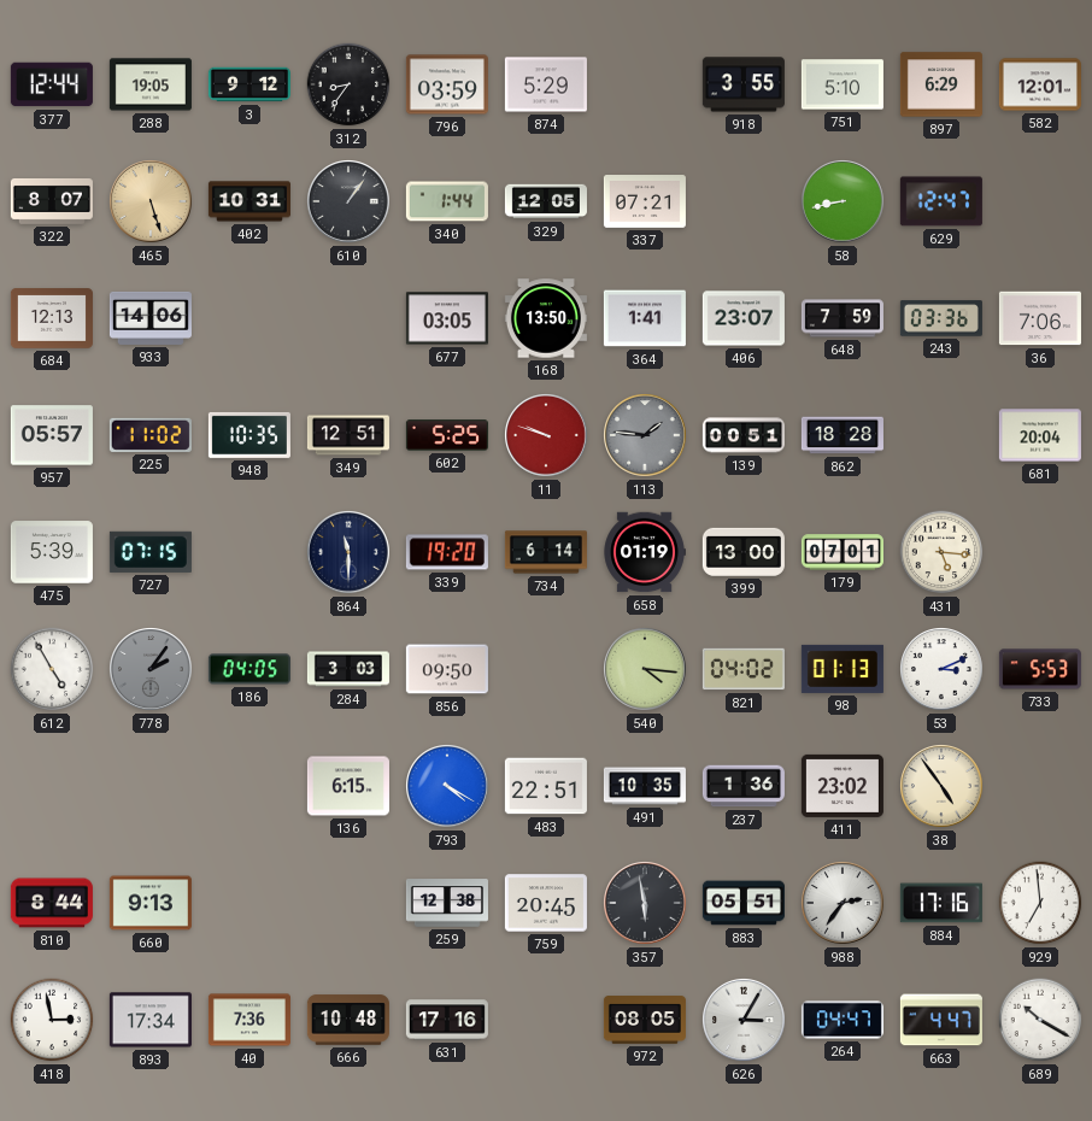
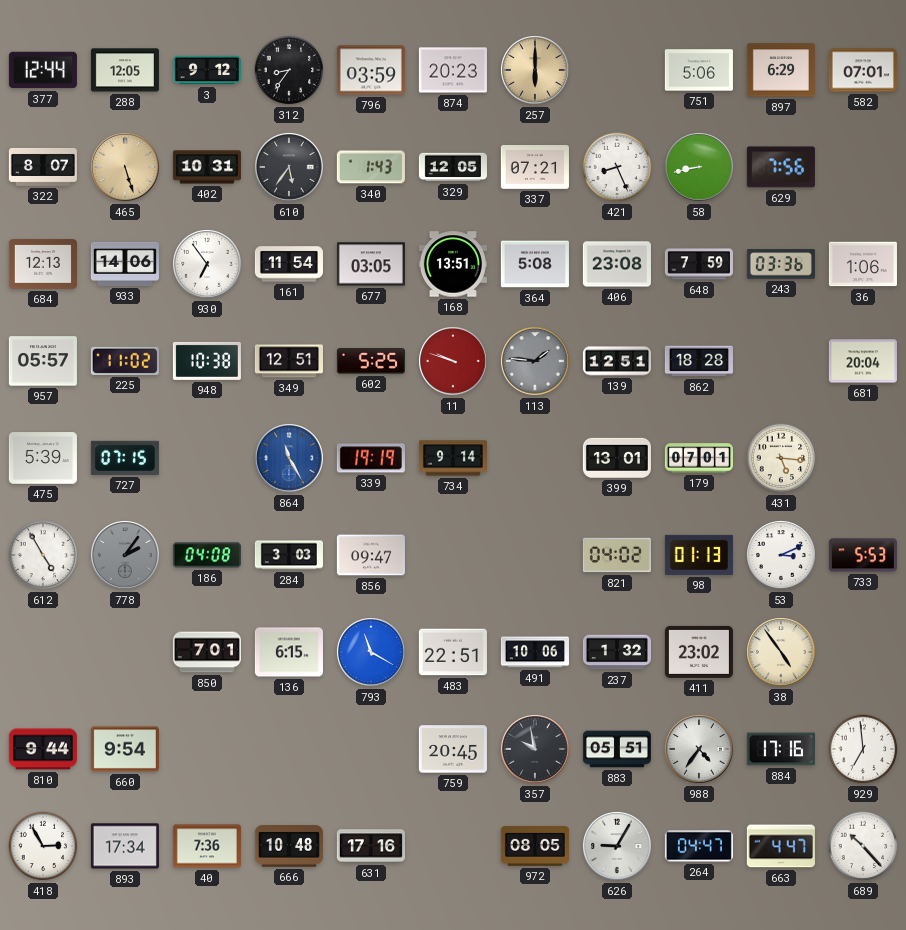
288: 19:05 -> 12:05
874: 5:29 -> 20:23
257: none -> 6:00
918: 3:55 -> none
751: 5:10 -> 5:06
582: 12:01 -> 07:01
610: 1:06 -> 5:36
340: 1:44 -> 1:43
421: none -> 8:26
629: 12:47 -> 7:56
930: none -> 6:54
161: none -> 11:54
168: 13:50 -> 13:51
364: 1:41 -> 5:08
406: 23:07 -> 23:08
36: 7:06 -> 1:06
948: 10:35 -> 10:38
139: 00:51 -> 12:51
864: 11:30 -> 11:25
864 dial: navy -> blue
339: 19:20 -> 19:19
734: 6:14 -> 9:14
658: 01:19 -> none
399: 13:00 -> 13:01
186: 04:05 -> 04:08
856: 09:50 -> 09:47
540: 4:16 -> none
850: none -> 7:01
793: 4:20 -> 11:20
491: 10:35 -> 10:06
237: 1:36 -> 1:32
810: 8:44 -> 9:44
660: 9:13 -> 9:54
259: 12:38 -> none
357: 5:58 -> 9:58
988: 2:36 -> 4:36
418: 2:58 -> 2:55
626: 3:05 -> 9:05
689: 10:20 -> 10:23
